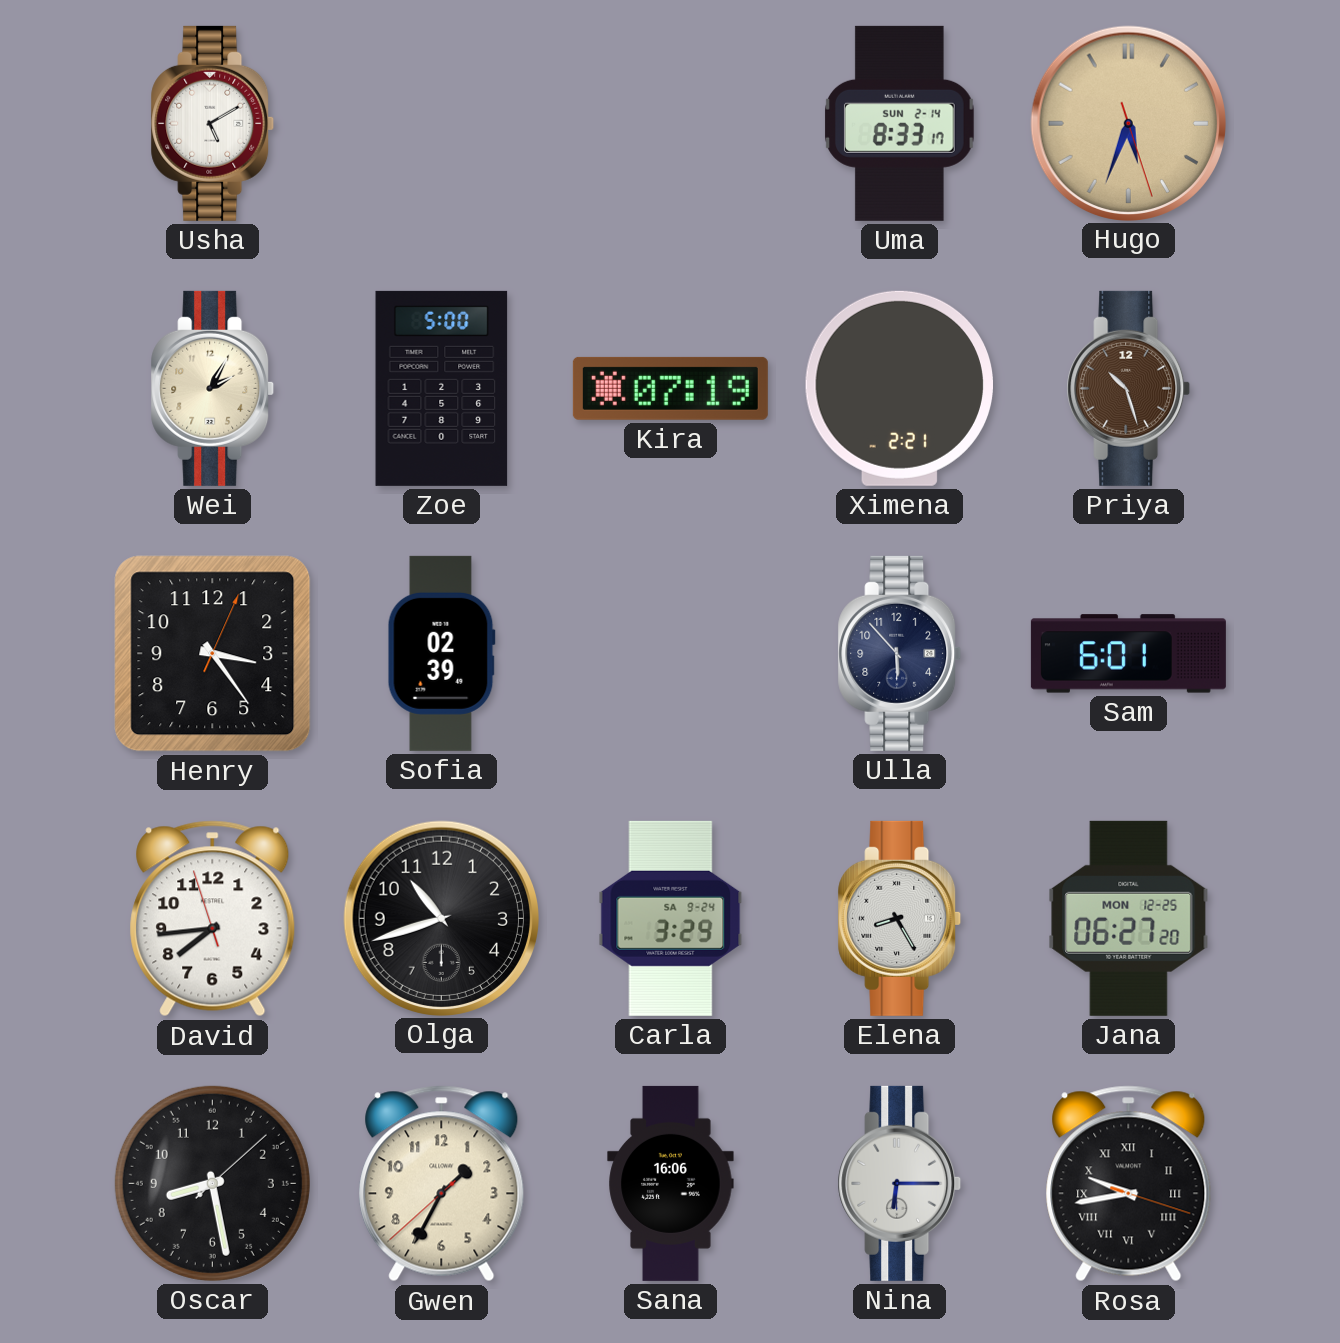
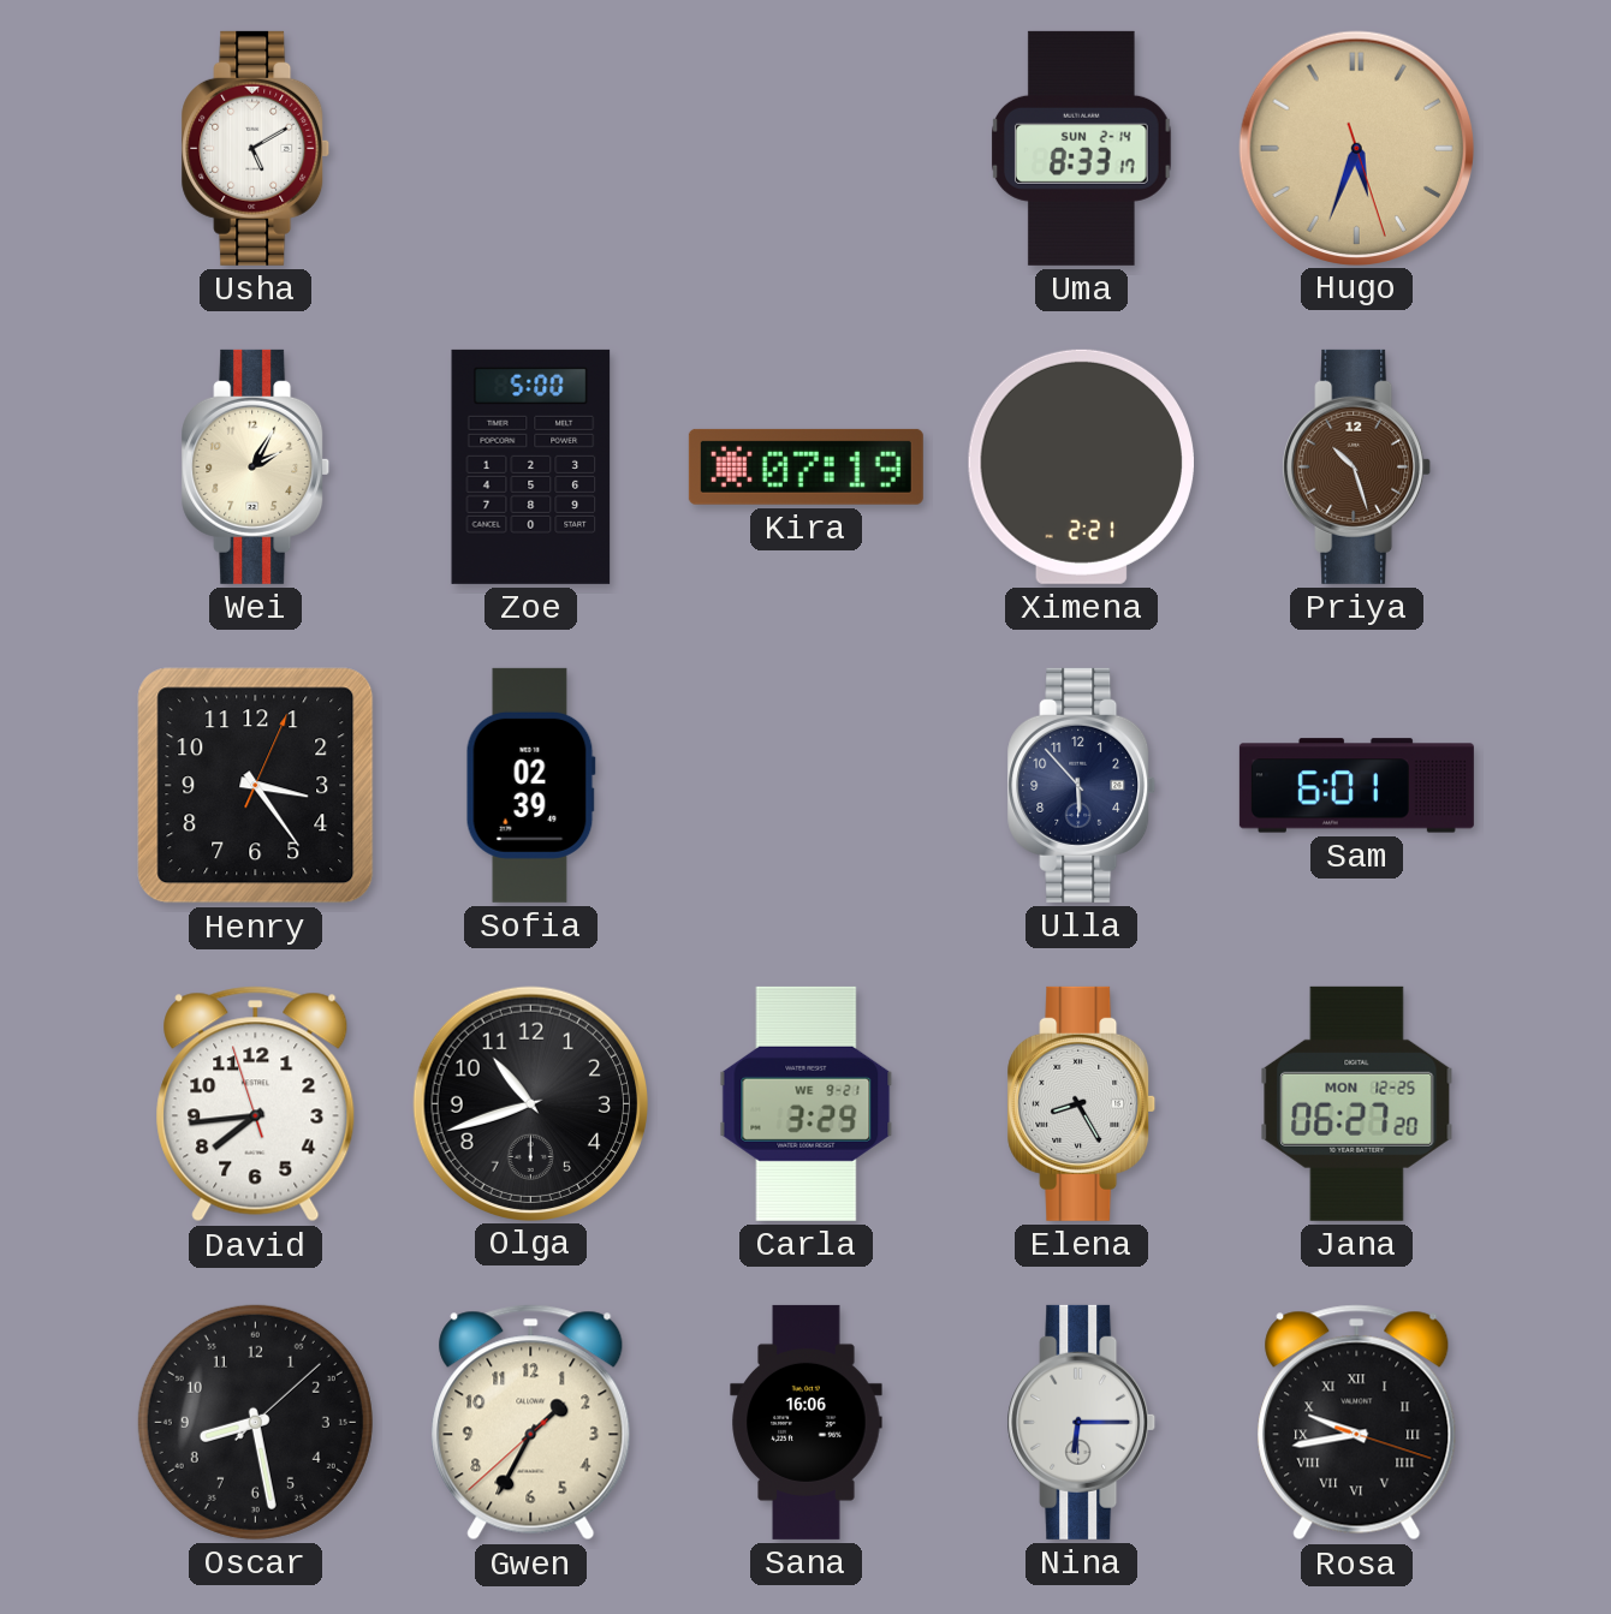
Carla date: SA 9-24 -> WE 9-21
